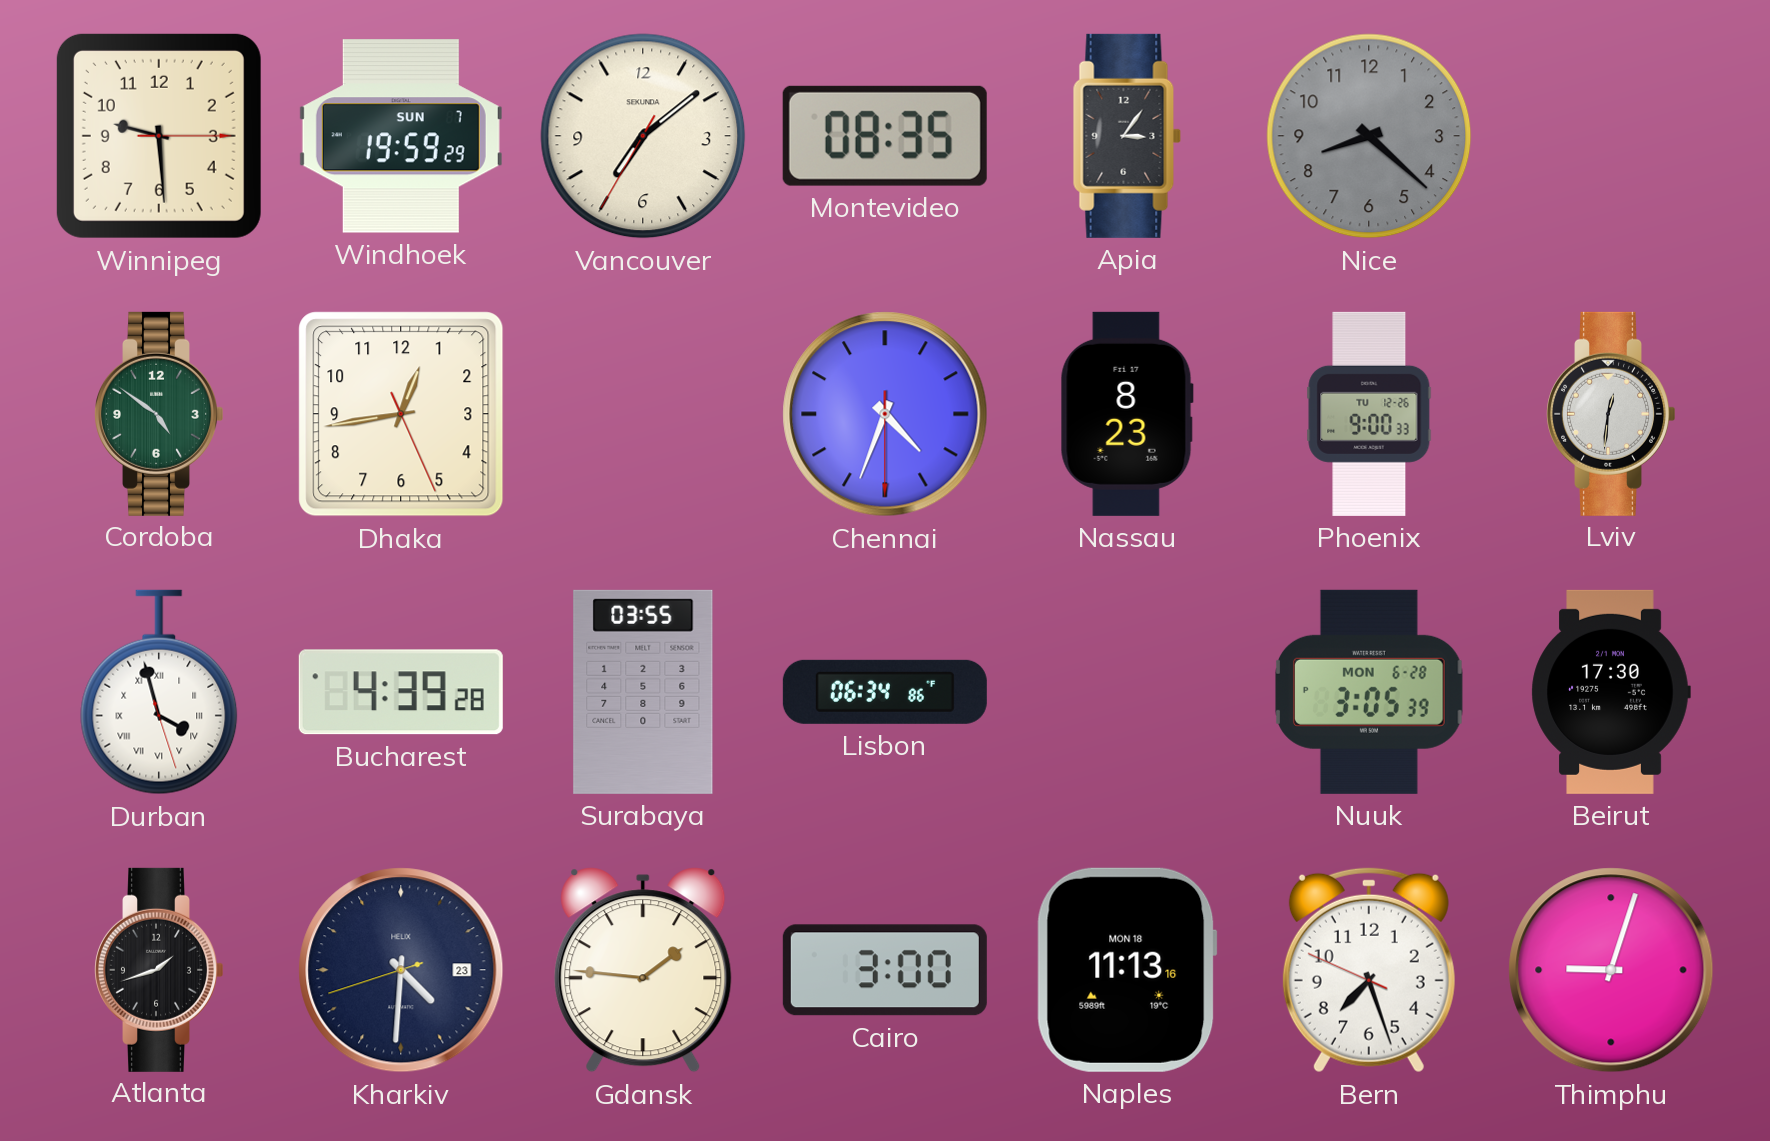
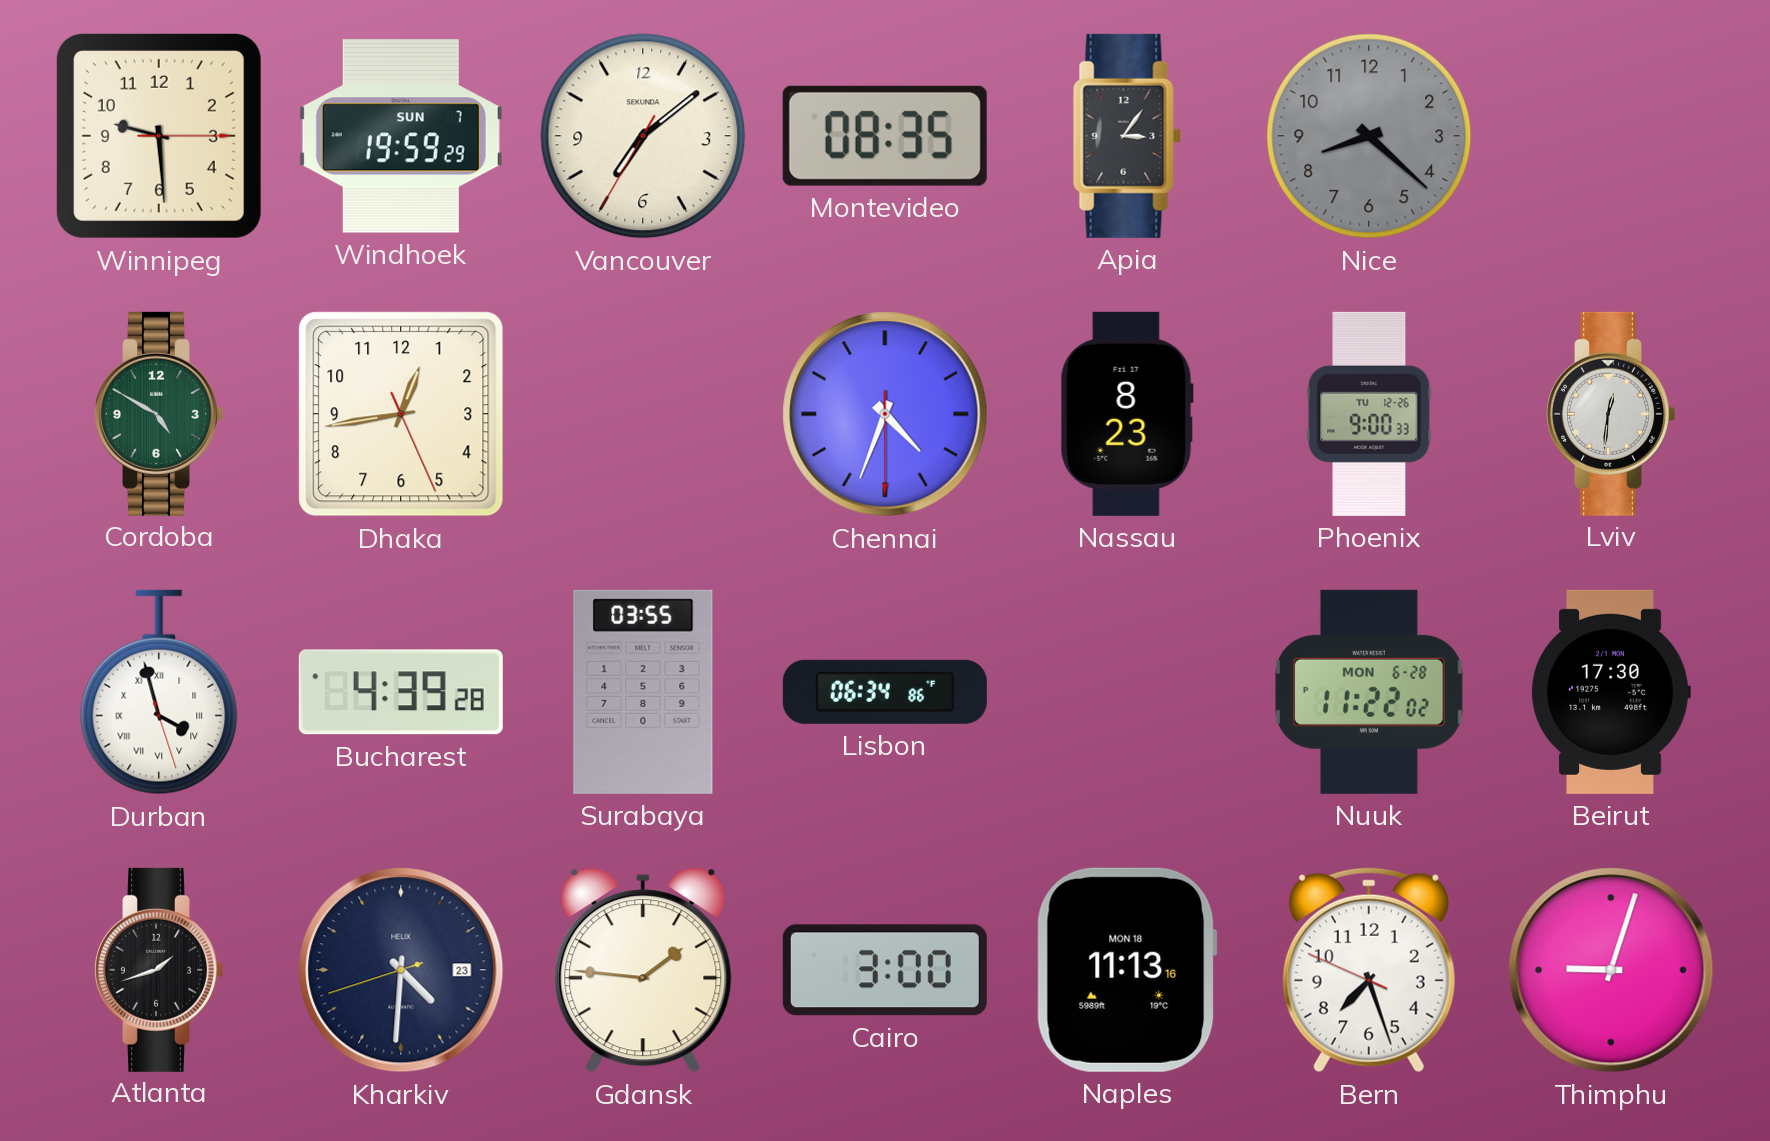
Cordoba: 4:51 -> 4:50
Nuuk: 3:05 -> 11:22
